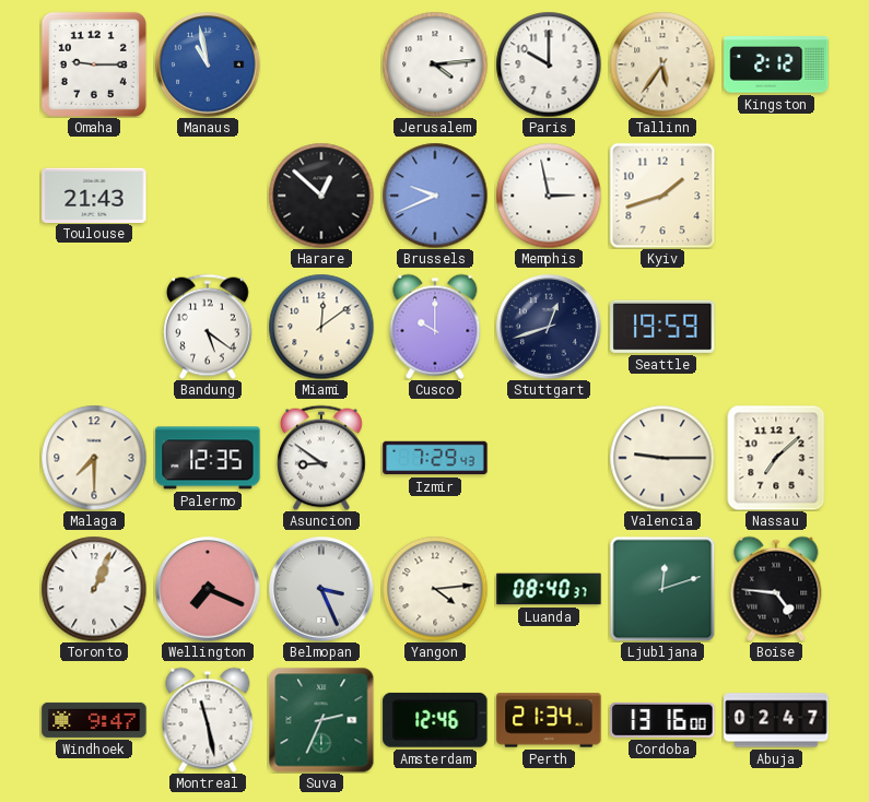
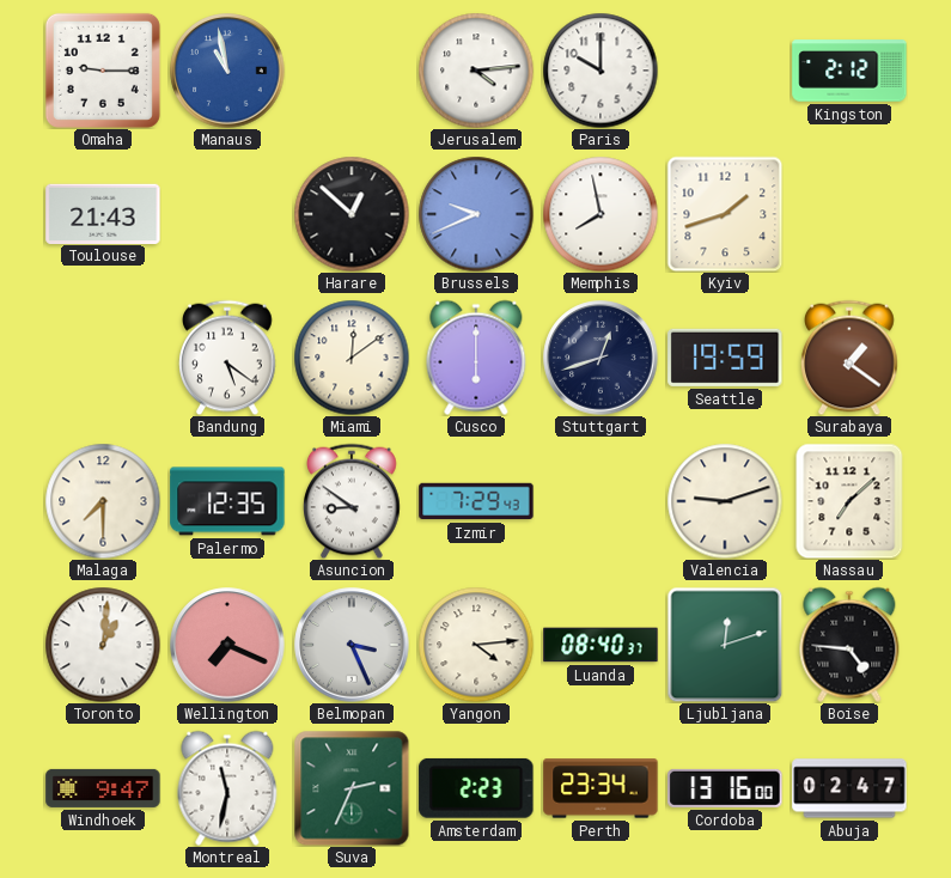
Tallinn: 5:36 -> none
Memphis: 2:58 -> 7:58
Cusco: 10:00 -> 6:00
Surabaya: none -> 1:21
Valencia: 9:15 -> 9:12
Toronto: 1:04 -> 1:01
Montreal: 11:28 -> 11:32
Amsterdam: 12:46 -> 2:23
Perth: 21:34 -> 23:34
